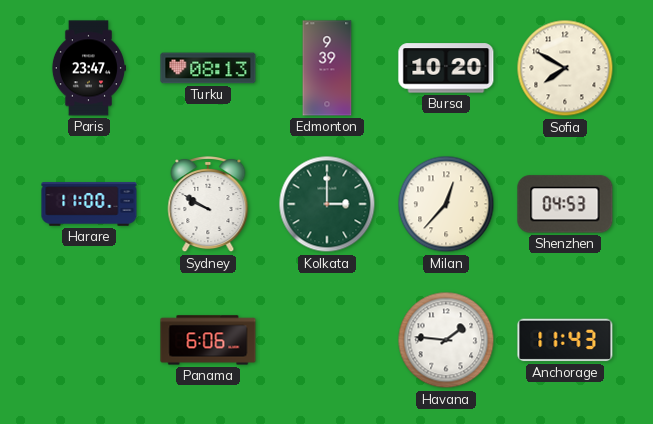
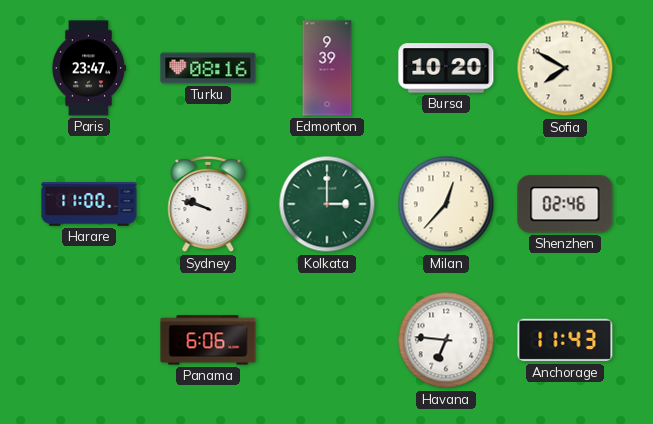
Turku: 08:13 -> 08:16
Sydney: 9:50 -> 9:48
Shenzhen: 04:53 -> 02:46
Havana: 1:46 -> 6:46
